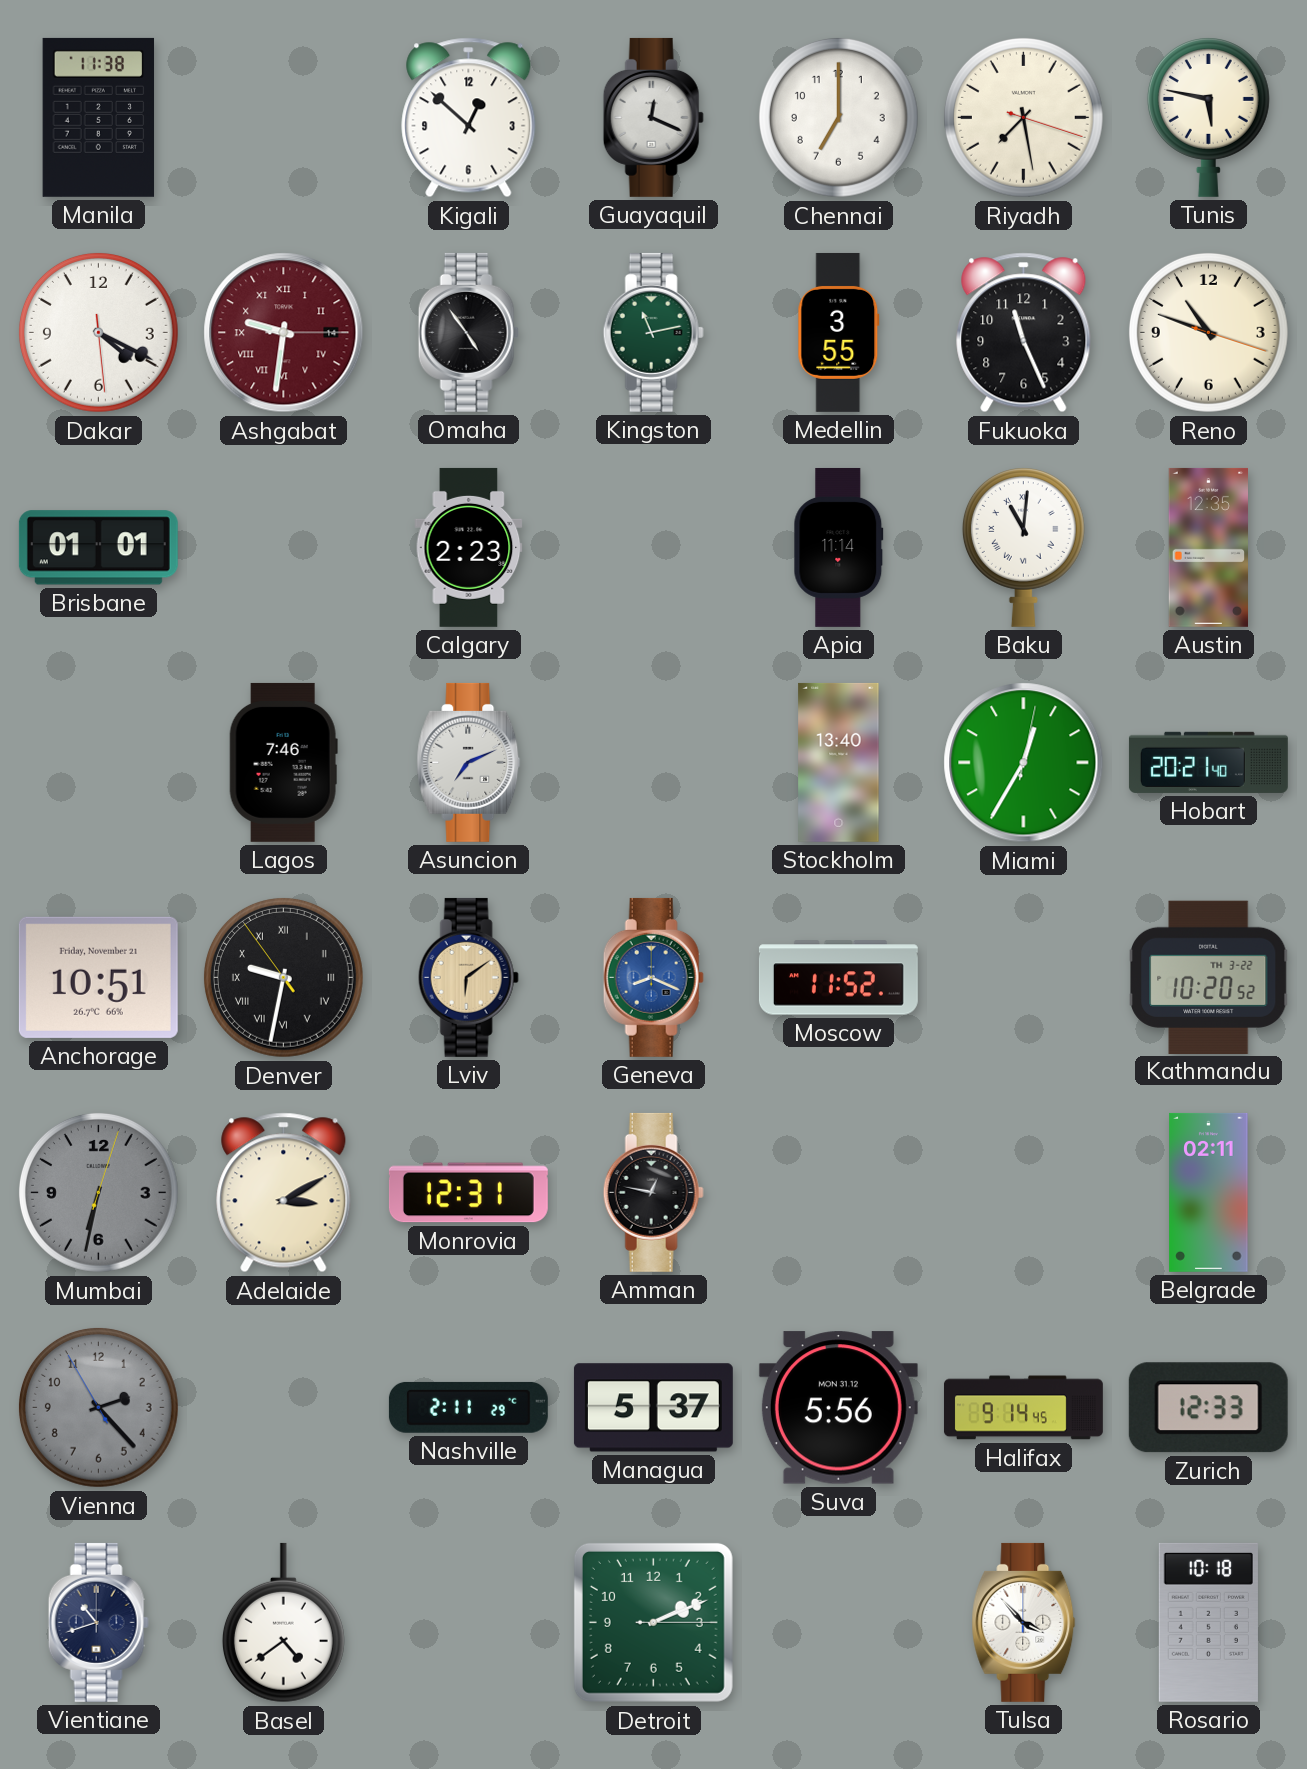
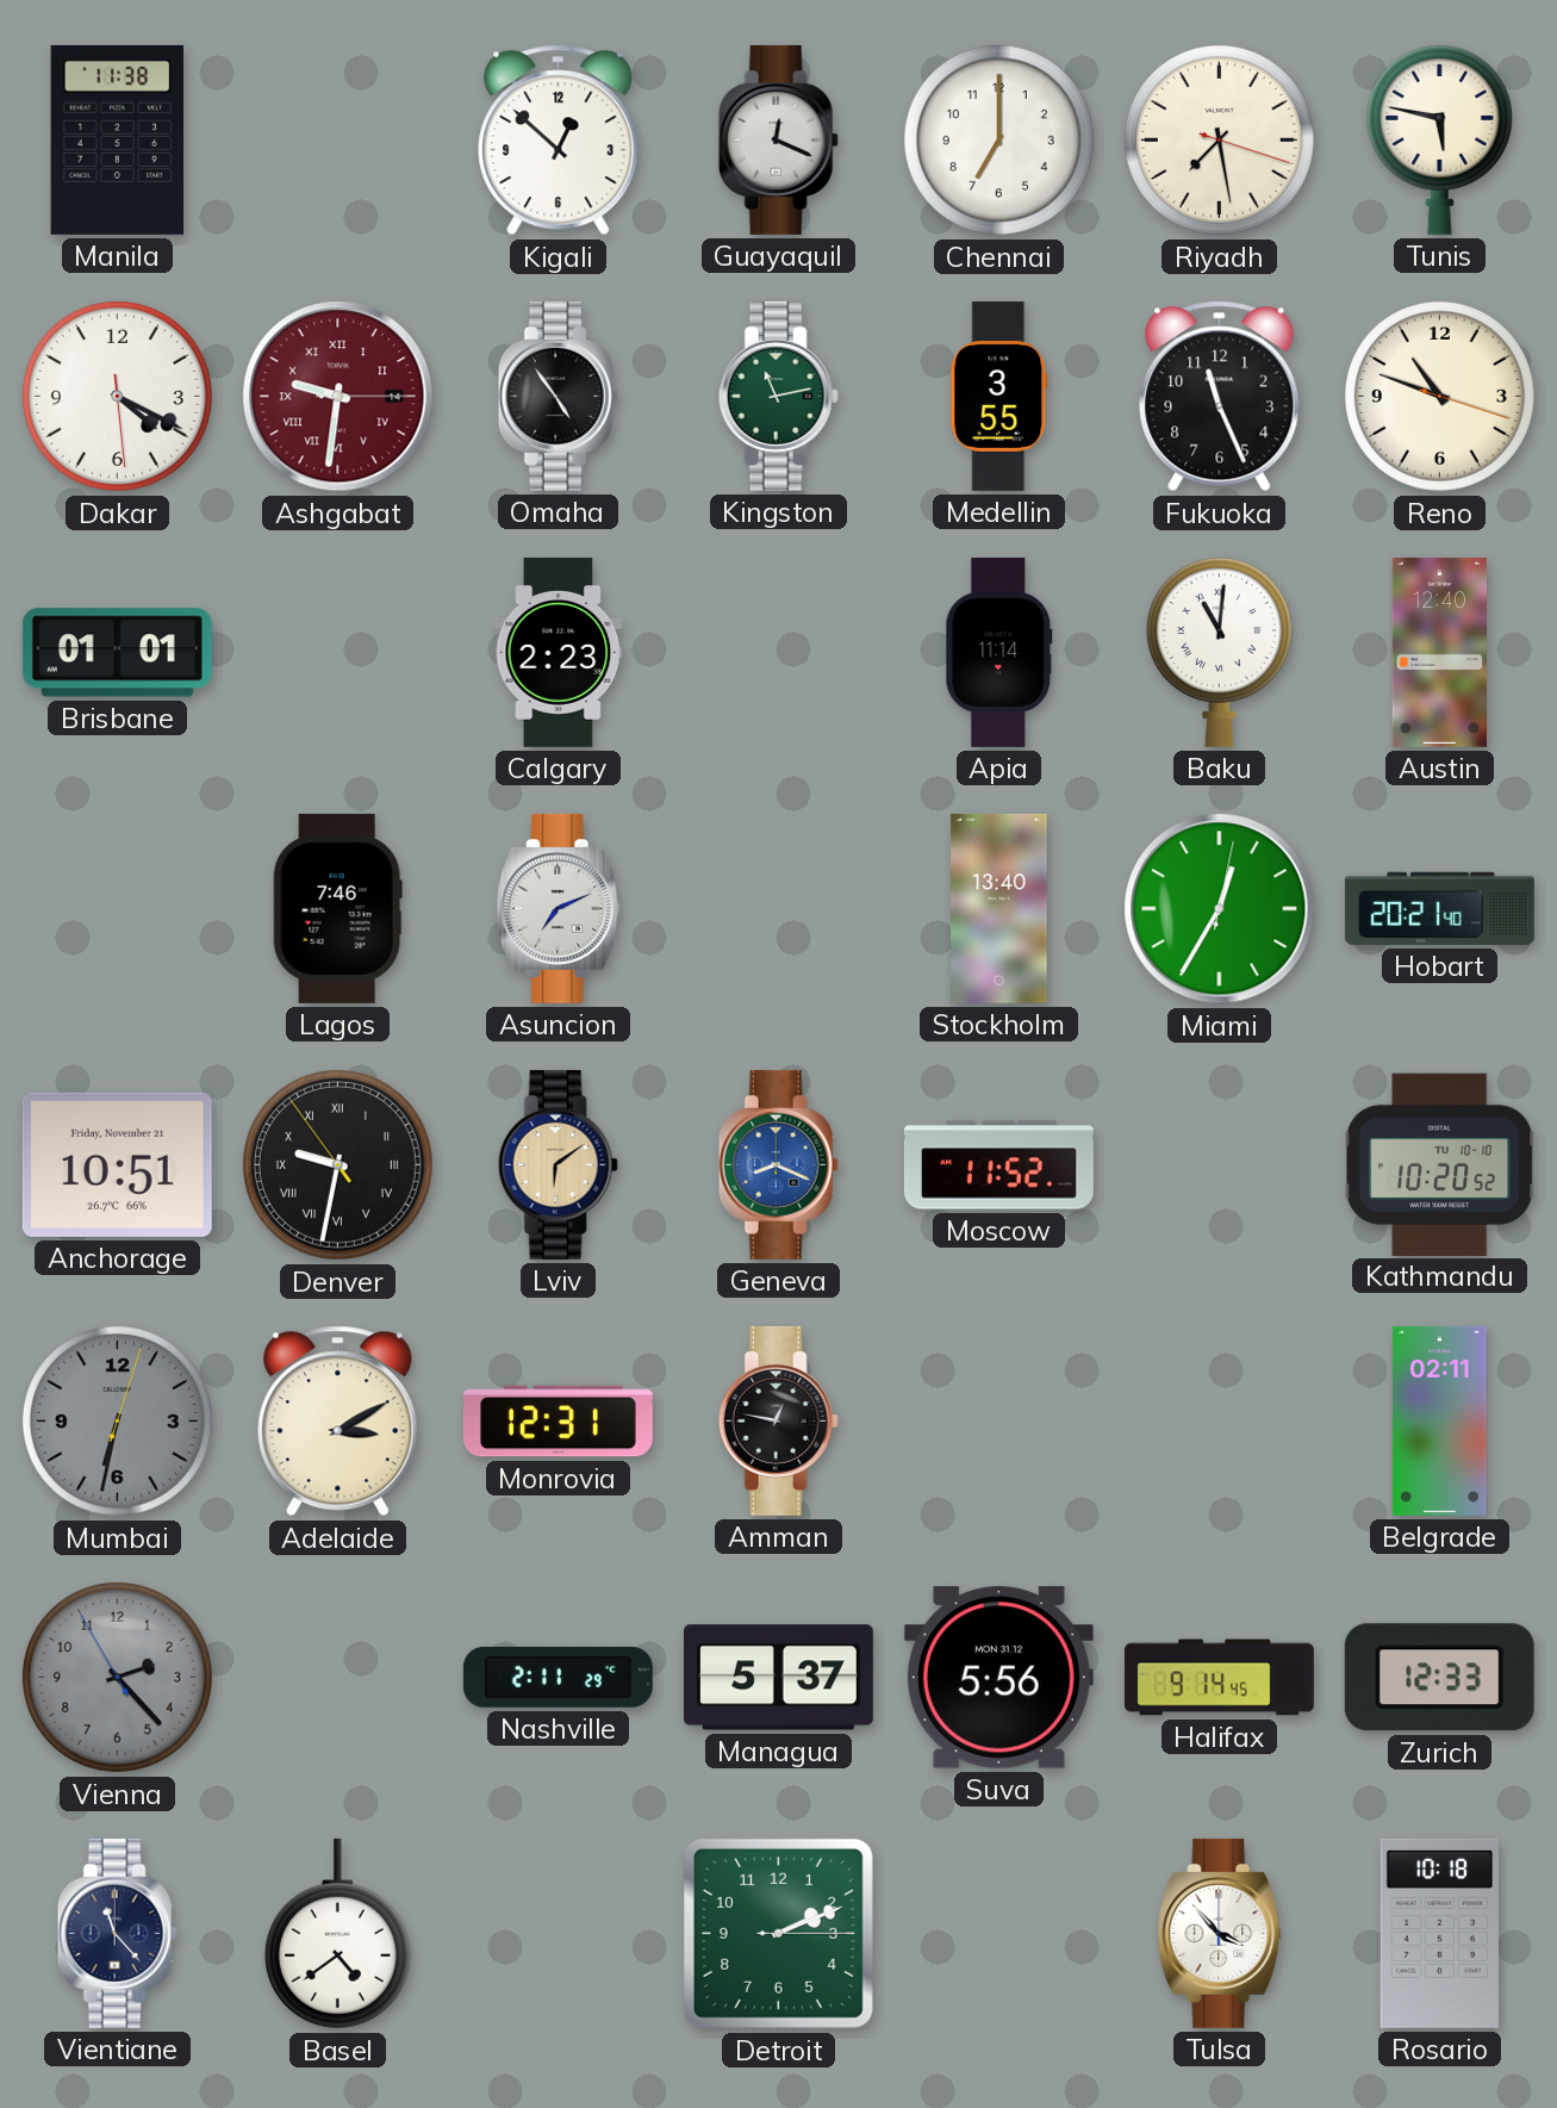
Austin: 12:35 -> 12:40
Kathmandu date: TH 3-22 -> TU 10-10
Vientiane: 10:42 -> 11:23
